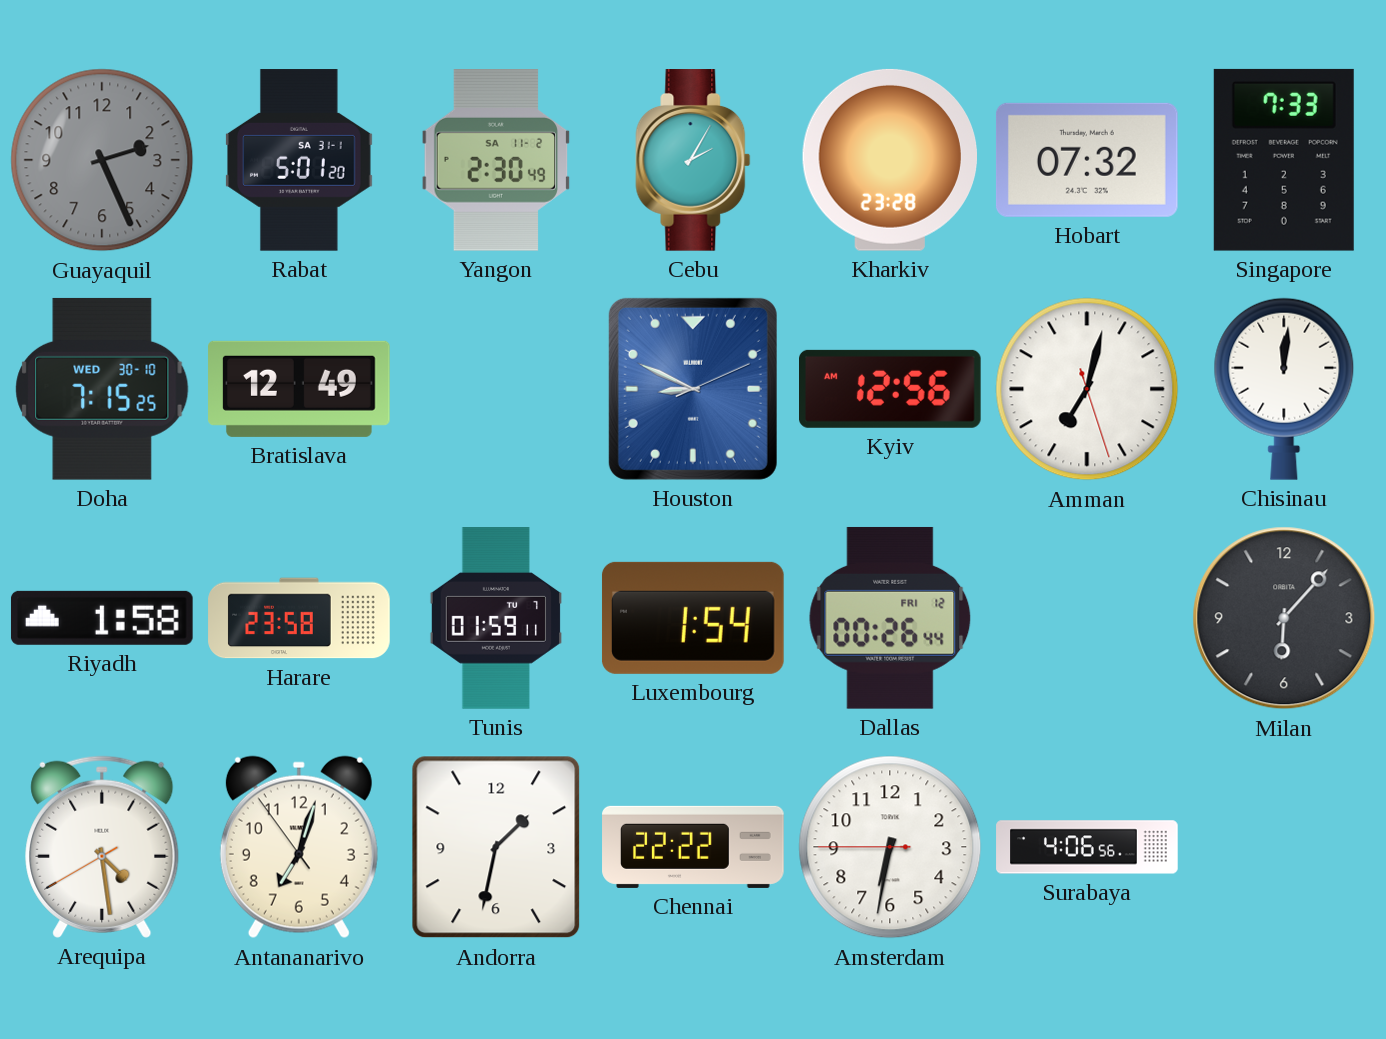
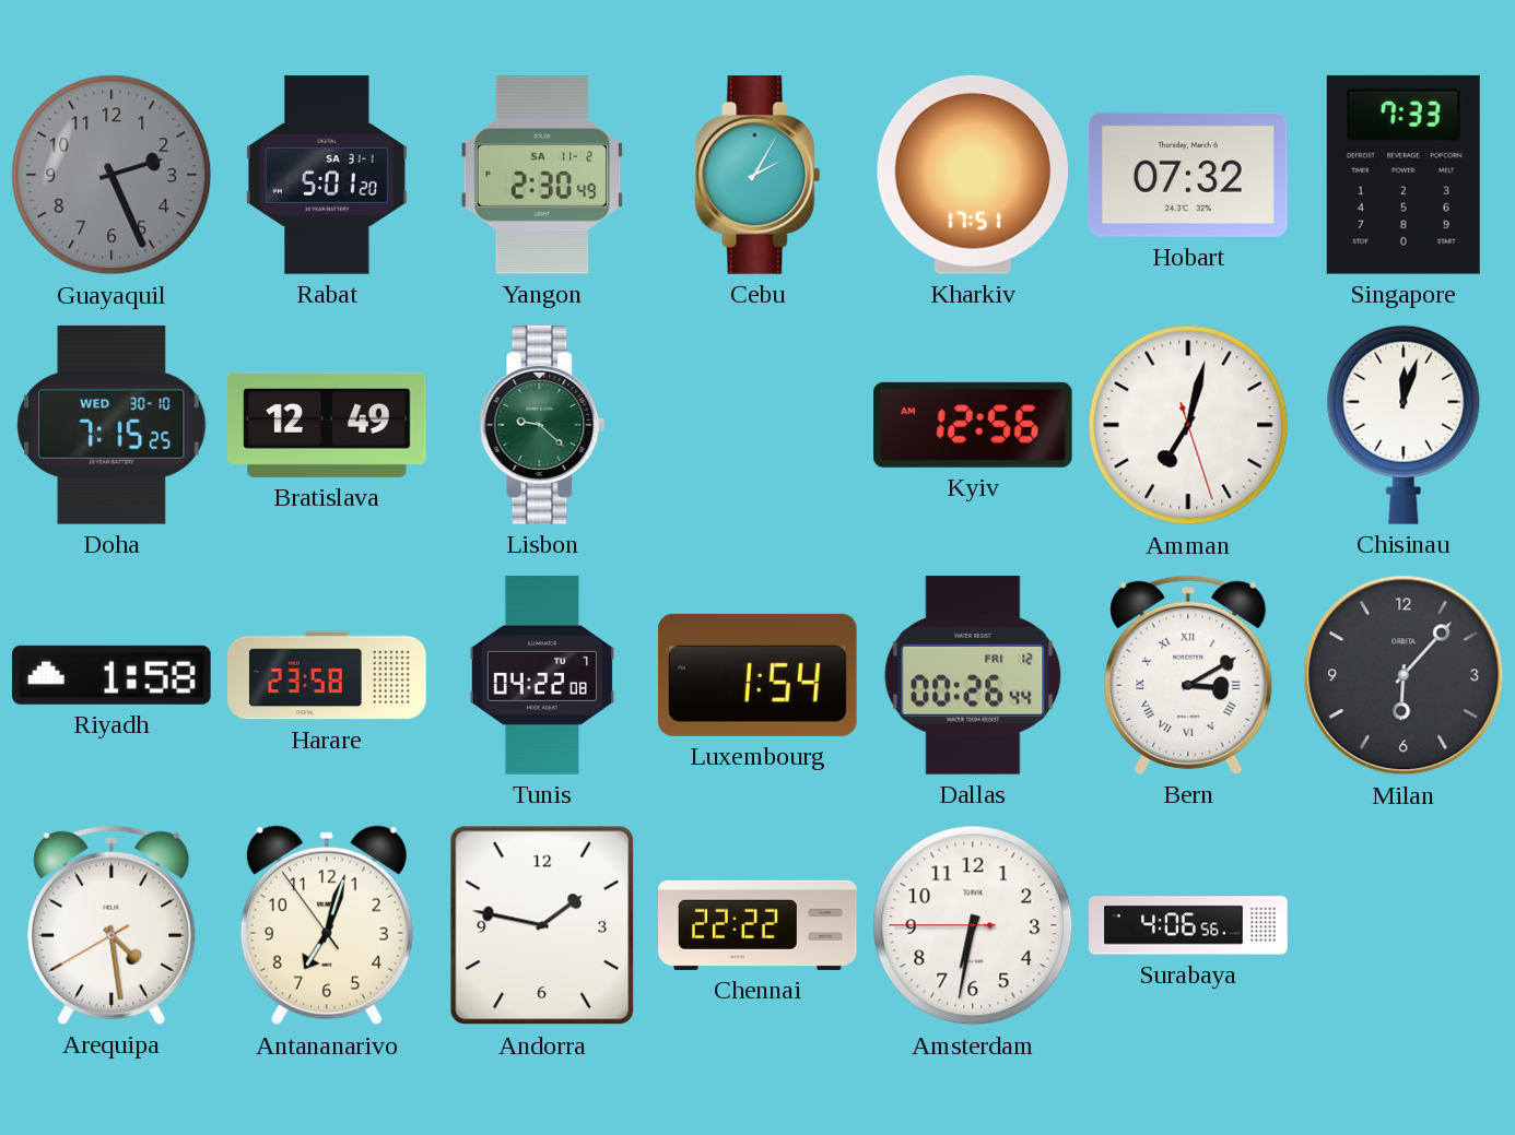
Kharkiv: 23:28 -> 17:51
Lisbon: none -> 9:22
Houston: 8:49 -> none
Chisinau: 12:01 -> 12:03
Tunis: 01:59 -> 04:22
Bern: none -> 3:10
Andorra: 1:32 -> 1:47
